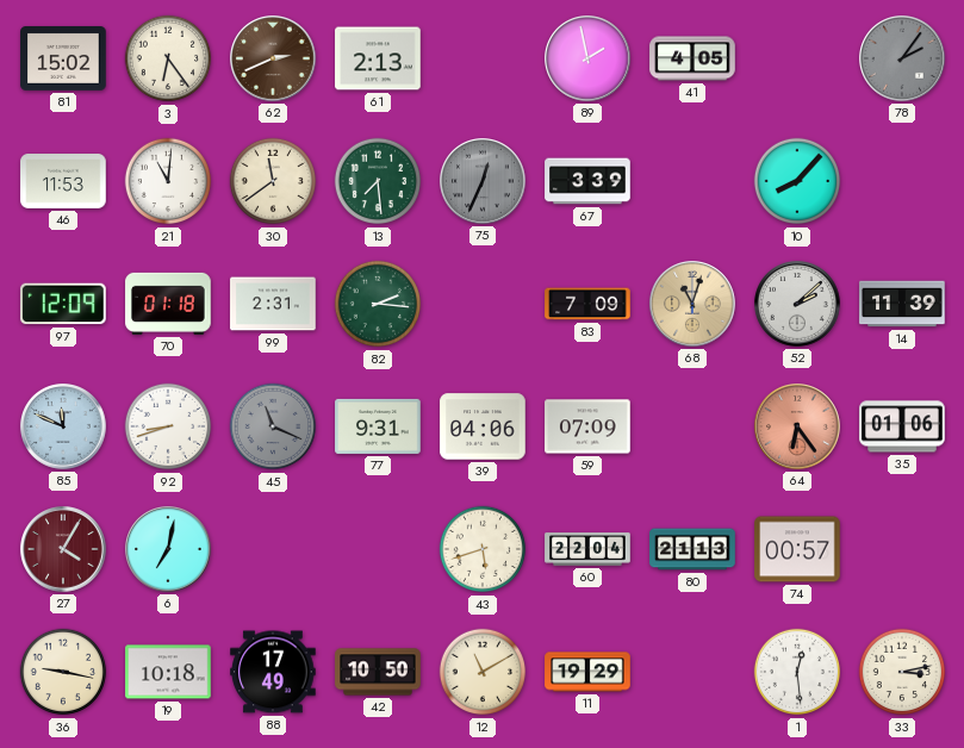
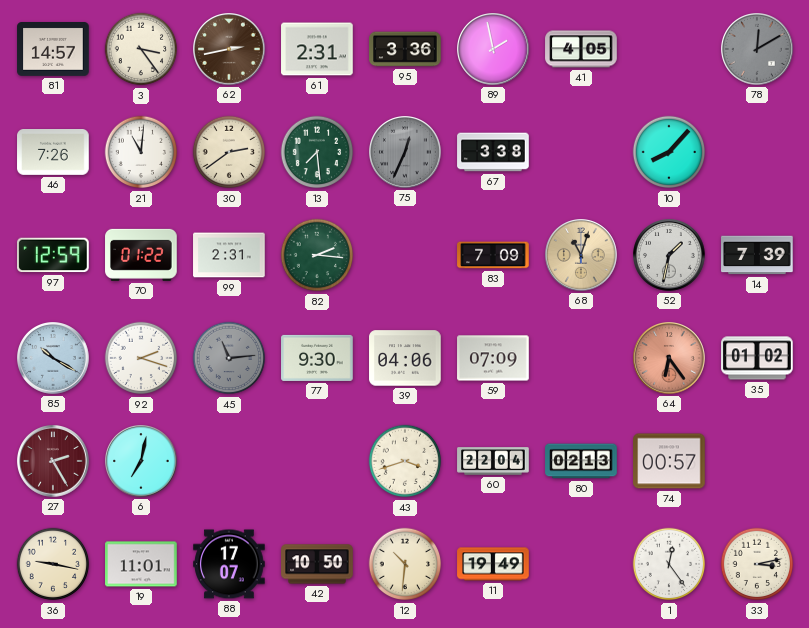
81: 15:02 -> 14:57
3: 6:24 -> 3:24
62: 2:41 -> 2:43
61: 2:13 -> 2:31
95: none -> 3:36
78: 2:06 -> 12:10
46: 11:53 -> 7:26
30: 11:39 -> 2:39
67: 3:39 -> 3:38
97: 12:09 -> 12:59
70: 01:18 -> 01:22
52: 2:08 -> 1:32
14: 11:39 -> 7:39
85: 11:49 -> 10:20
92: 8:42 -> 2:18
45: 11:19 -> 11:14
77: 9:31 -> 9:30
35: 01:06 -> 01:02
27: 4:05 -> 2:25
43: 5:42 -> 3:42
80: 21:13 -> 02:13
19: 10:18 -> 11:01
88: 17:49 -> 17:07
12: 11:10 -> 10:31
11: 19:29 -> 19:49
1: 12:29 -> 12:24
